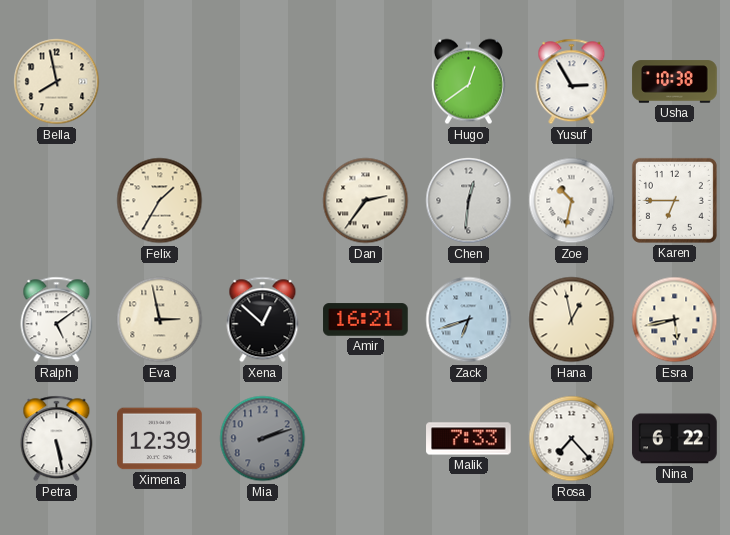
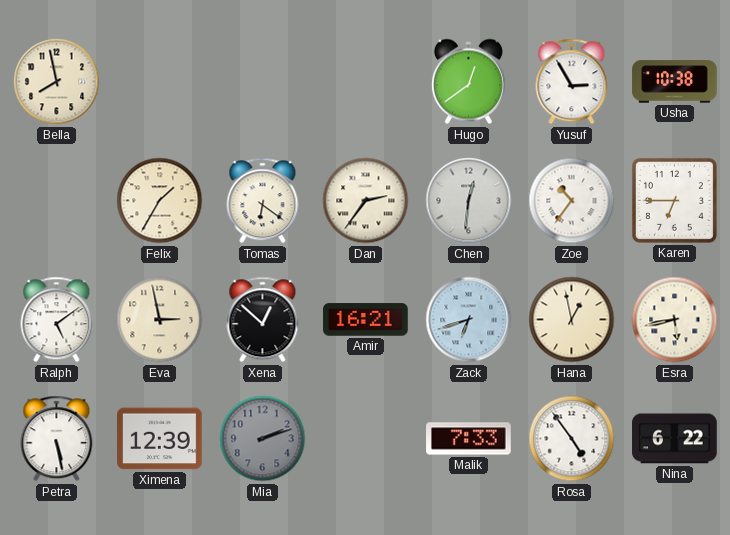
Tomas: none -> 6:21
Zoe: 10:32 -> 10:36
Rosa: 7:23 -> 4:54
